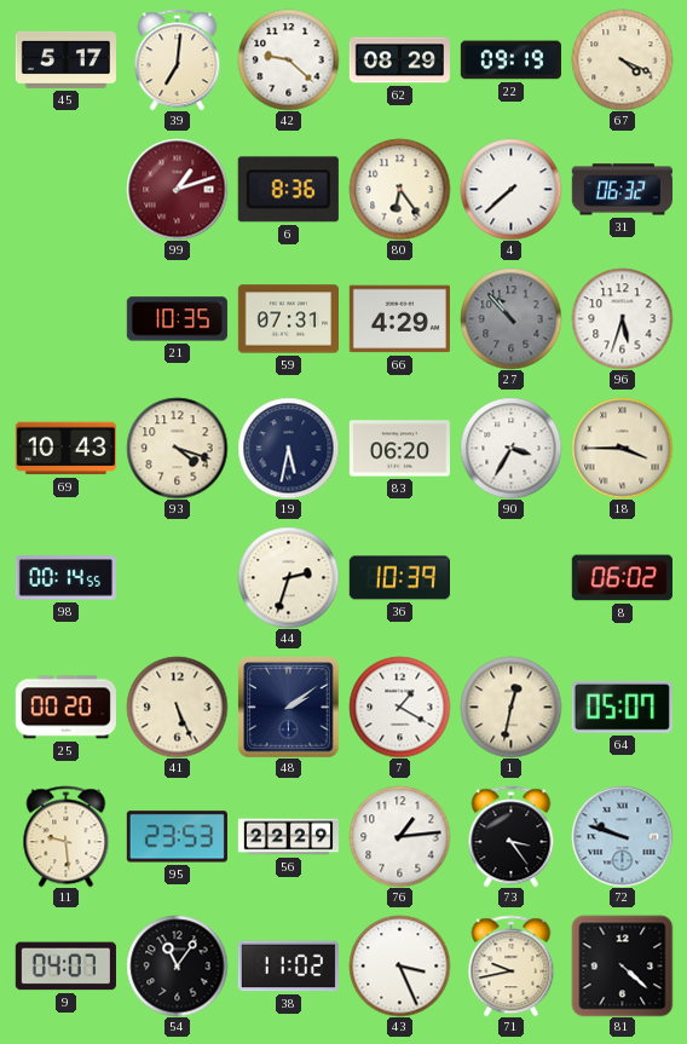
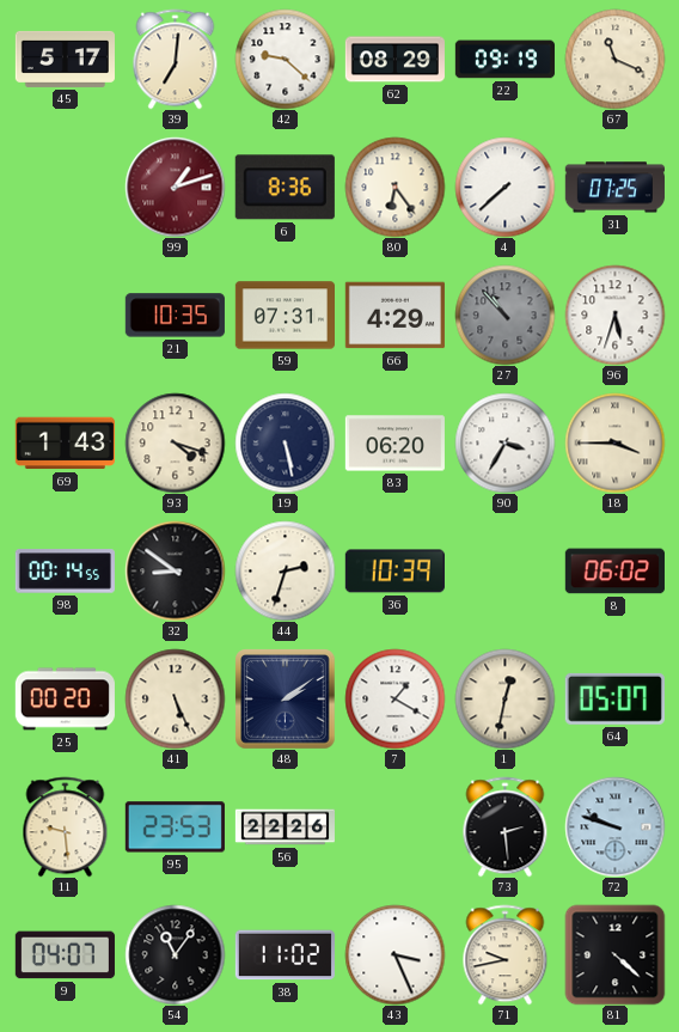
67: 4:19 -> 11:19
31: 06:32 -> 07:25
69: 10:43 -> 1:43
19: 5:32 -> 5:28
32: none -> 8:51
56: 22:29 -> 22:26
76: 1:14 -> none
73: 3:24 -> 2:29
